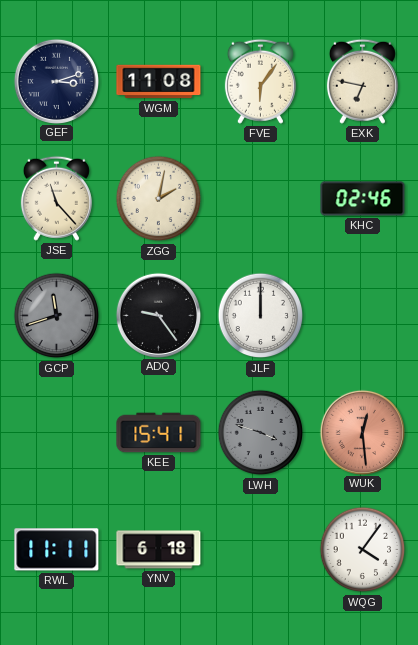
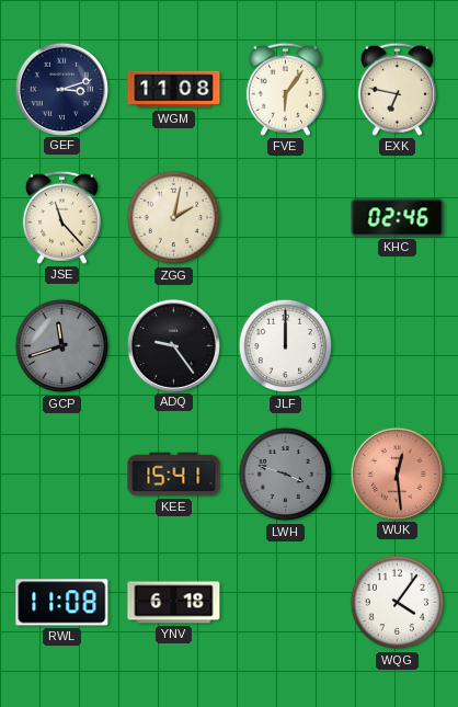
RWL: 11:11 -> 11:08
